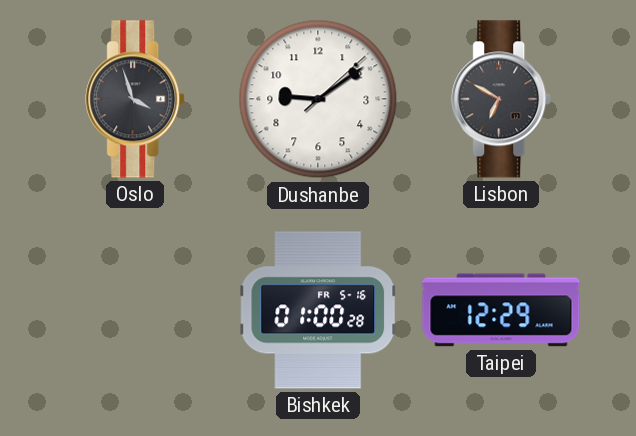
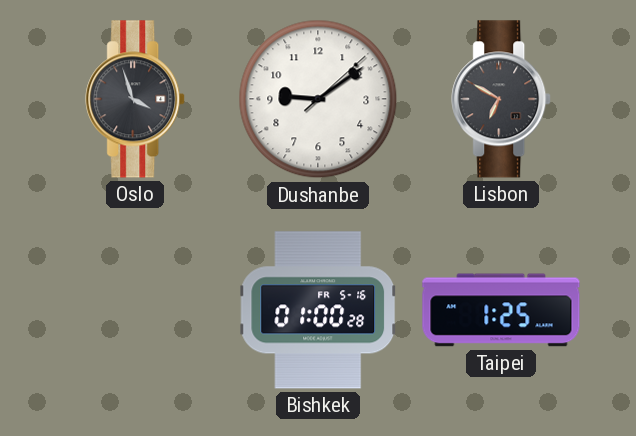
Taipei: 12:29 -> 1:25
